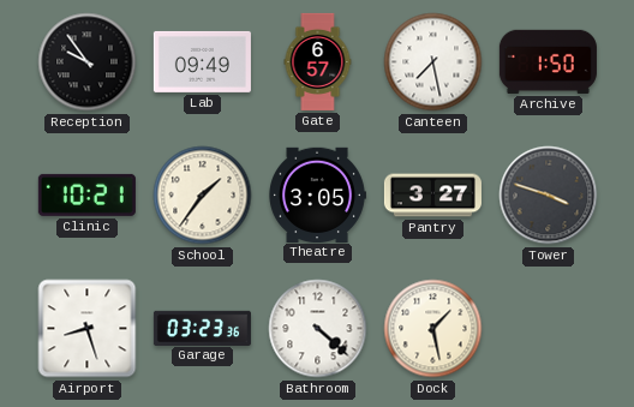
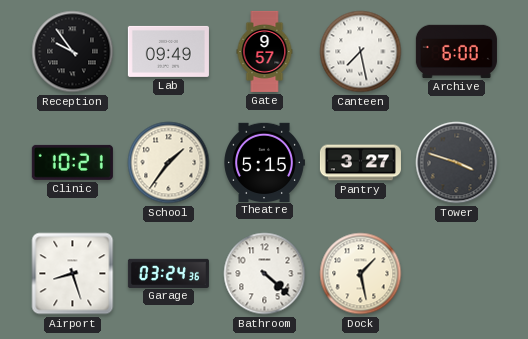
Gate: 6:57 -> 9:57
Archive: 1:50 -> 6:00
Theatre: 3:05 -> 5:15
Garage: 03:23 -> 03:24
